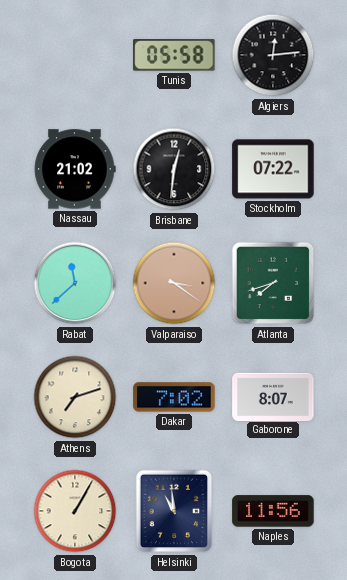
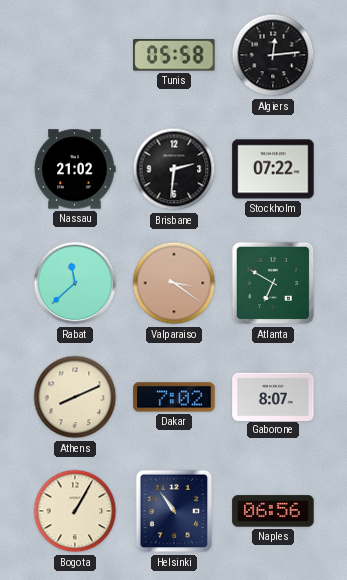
Brisbane: 12:31 -> 2:31
Atlanta: 7:42 -> 6:50
Athens: 7:12 -> 8:11
Helsinki: 10:59 -> 10:54
Naples: 11:56 -> 06:56
